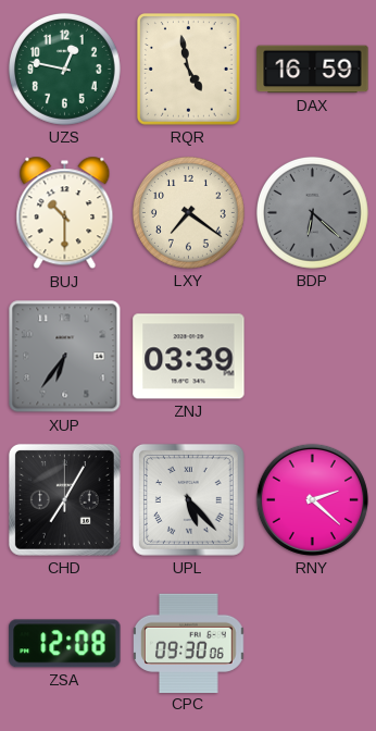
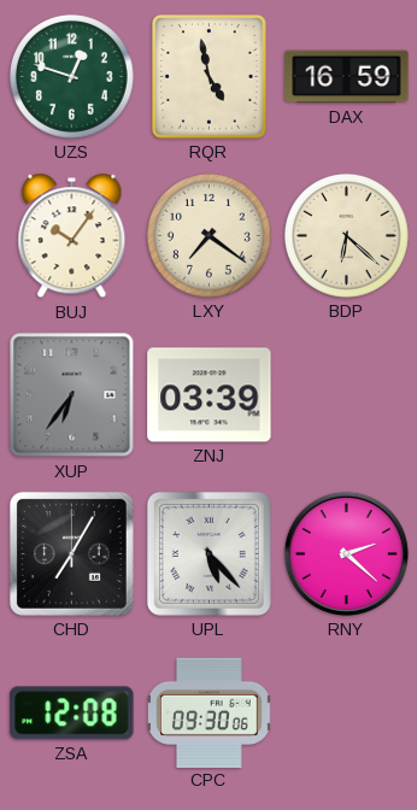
UZS: 12:47 -> 12:48
BUJ: 10:30 -> 10:06
BDP dial: grey -> cream
